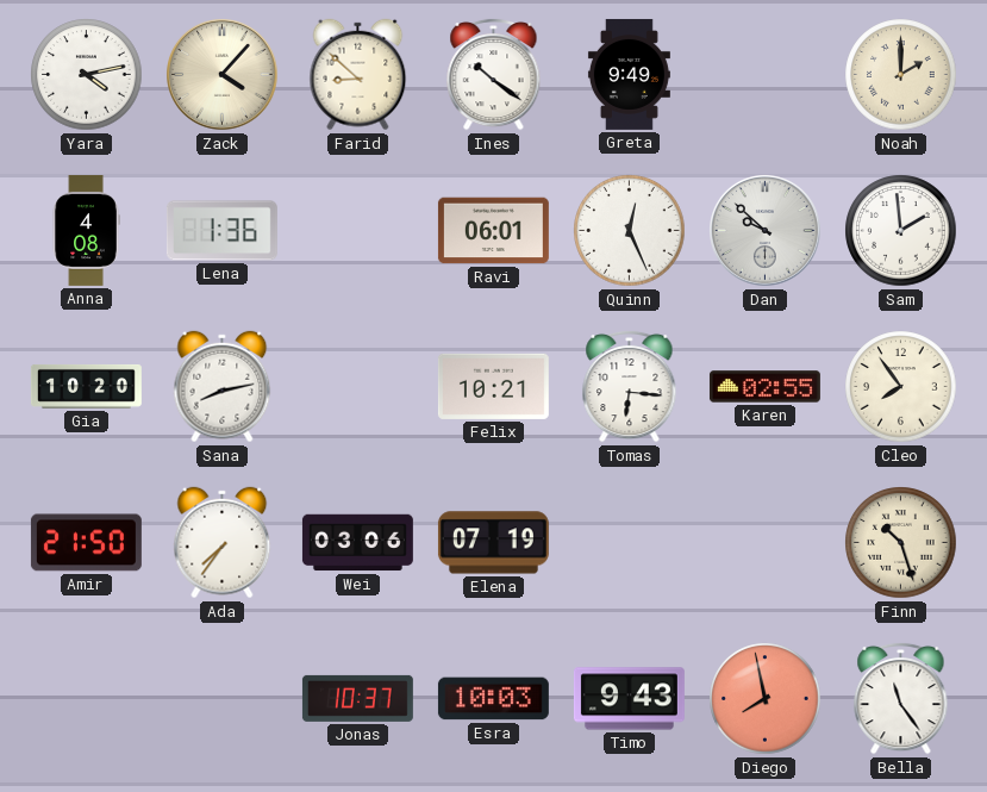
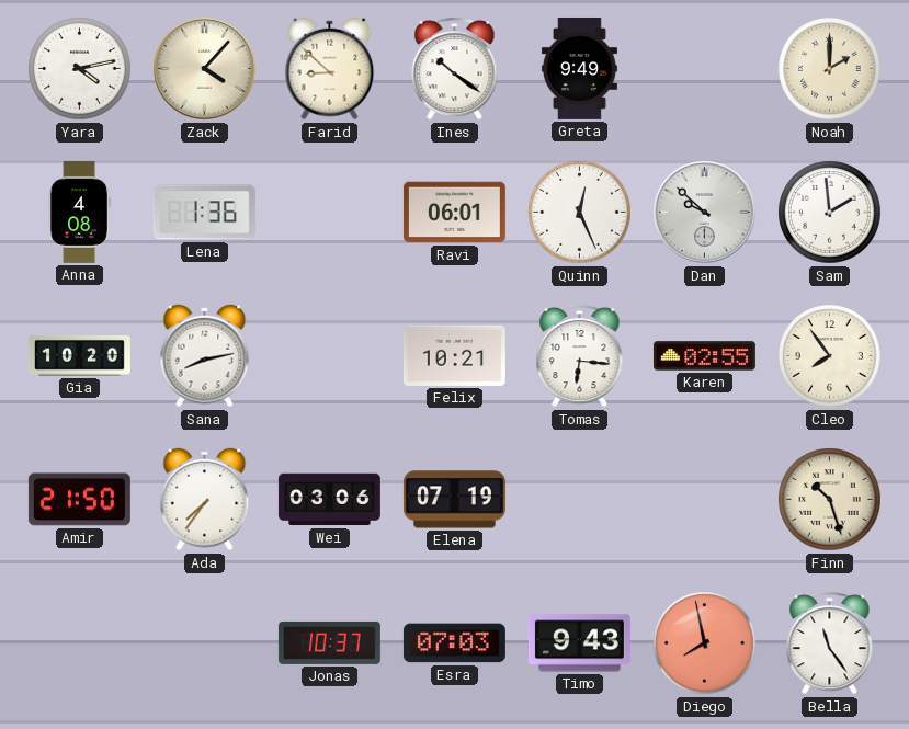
Esra: 10:03 -> 07:03
